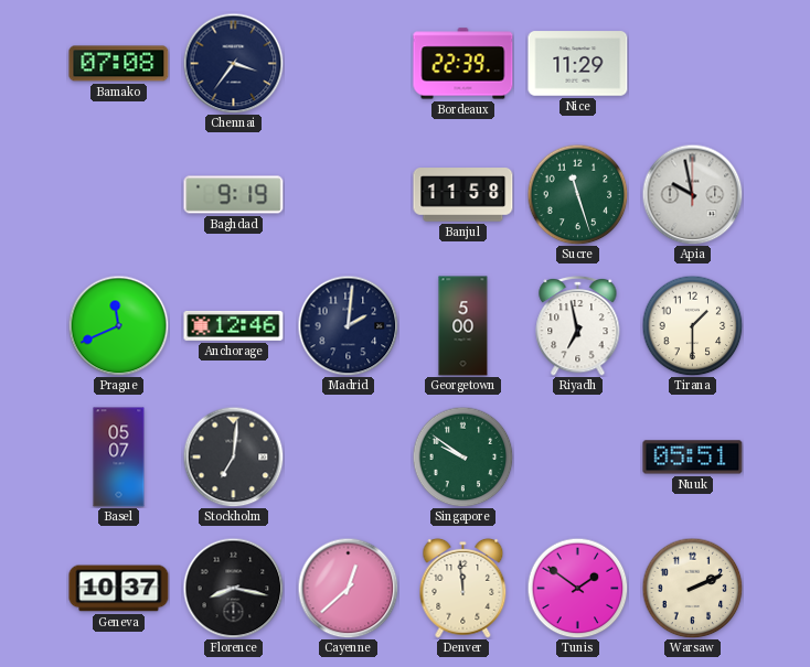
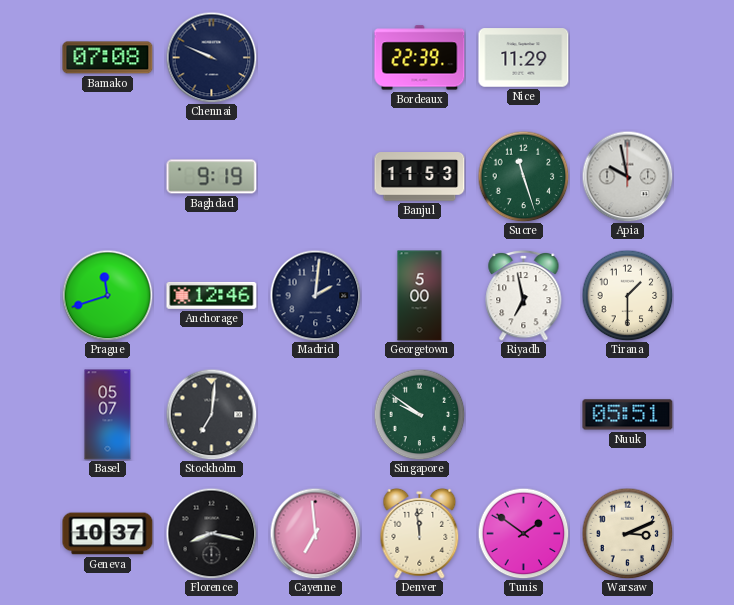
Chennai: 3:36 -> 9:49
Banjul: 11:58 -> 11:53
Prague: 11:41 -> 11:42
Cayenne: 12:38 -> 6:59
Warsaw: 2:11 -> 3:11
